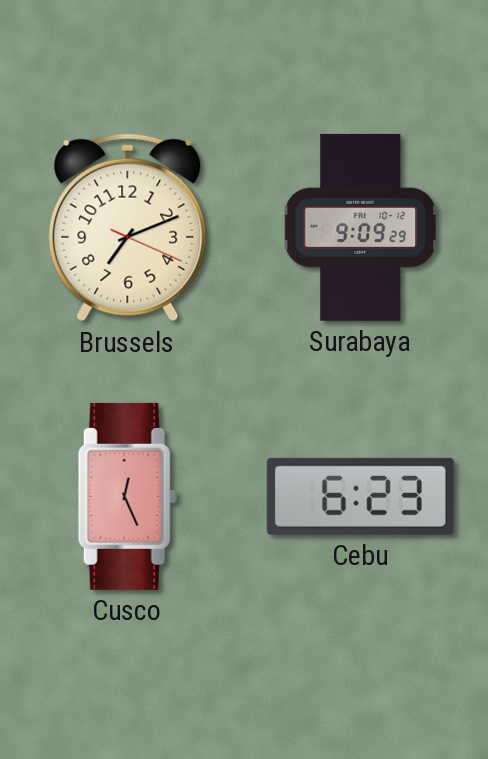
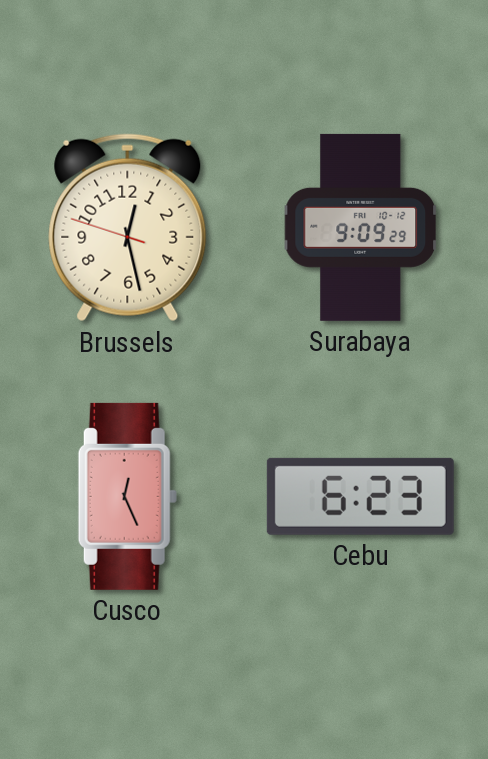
Brussels: 7:11 -> 12:27
